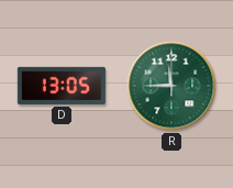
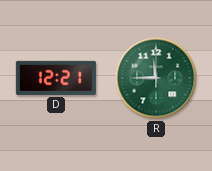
D: 13:05 -> 12:21
